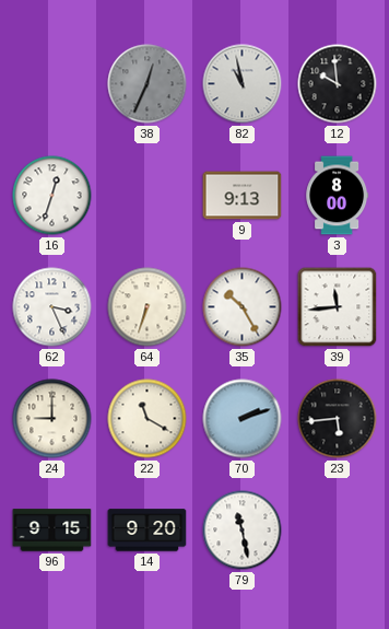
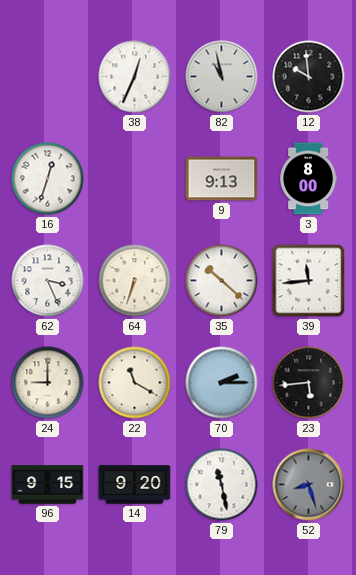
38 dial: grey -> white
35: 10:25 -> 10:22
70: 2:12 -> 2:15
52: none -> 8:27
